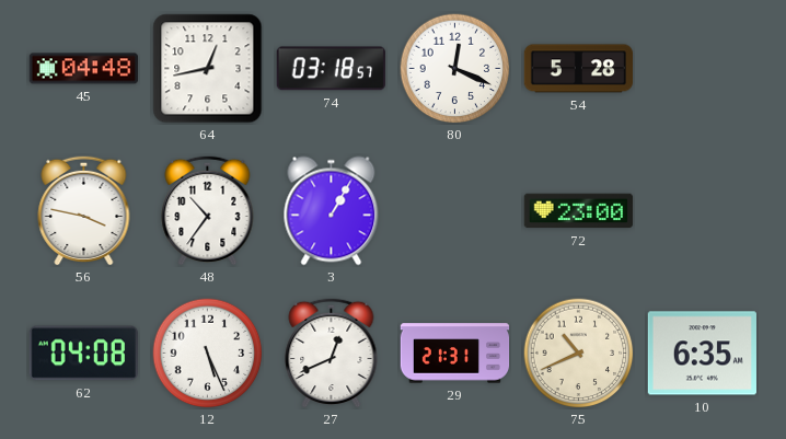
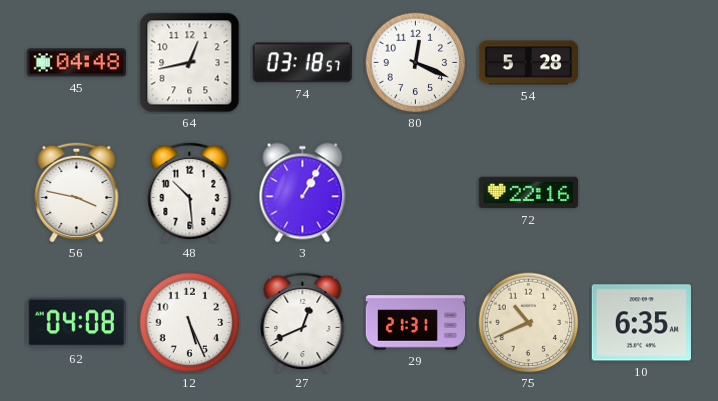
48: 10:36 -> 10:29
72: 23:00 -> 22:16
